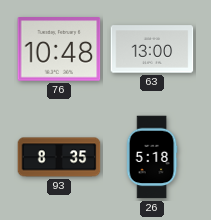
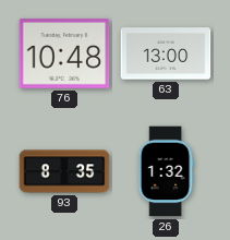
26: 5:18 -> 1:32
